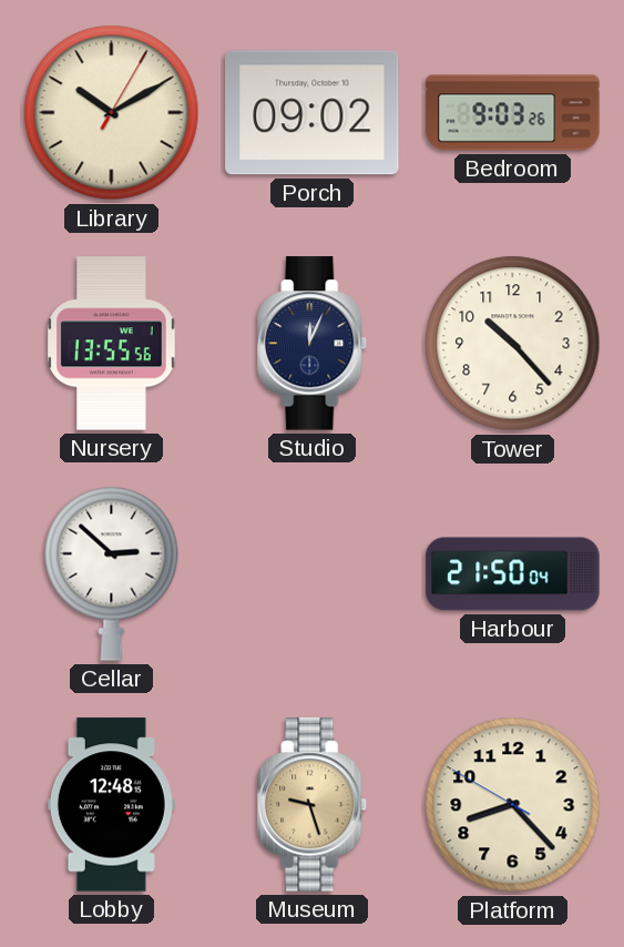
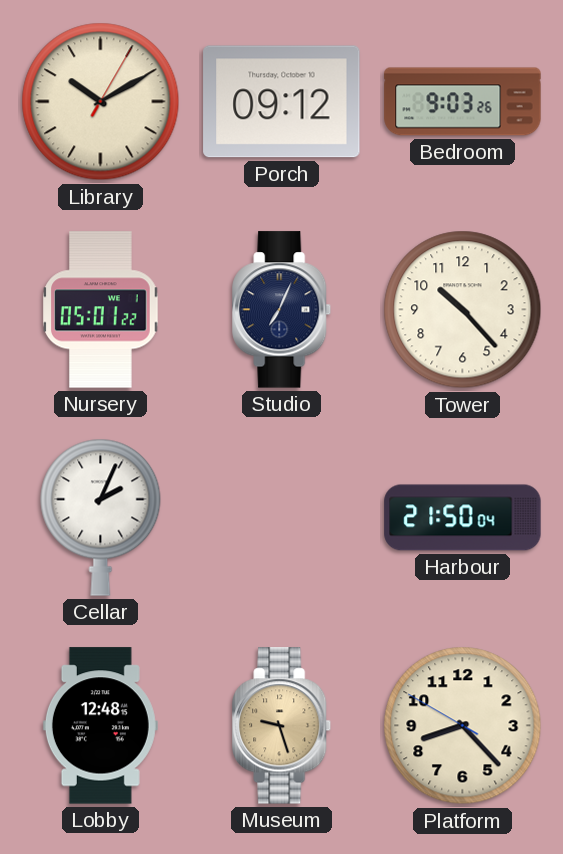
Porch: 09:02 -> 09:12
Nursery: 13:55 -> 05:01
Studio: 12:04 -> 7:04
Cellar: 2:52 -> 2:04
